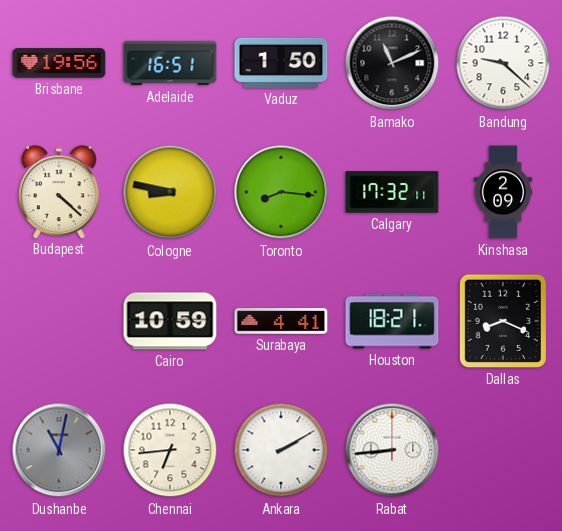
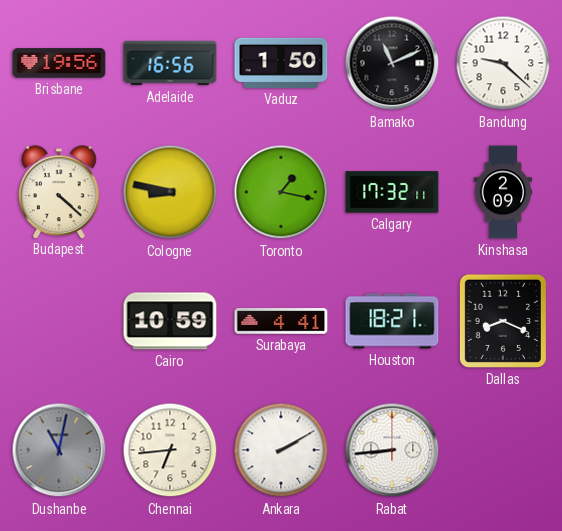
Adelaide: 16:51 -> 16:56
Toronto: 8:16 -> 1:17
